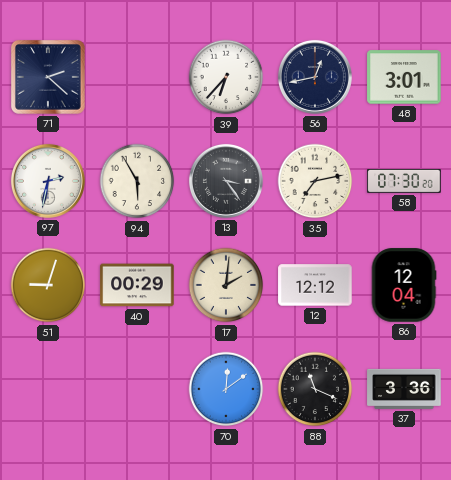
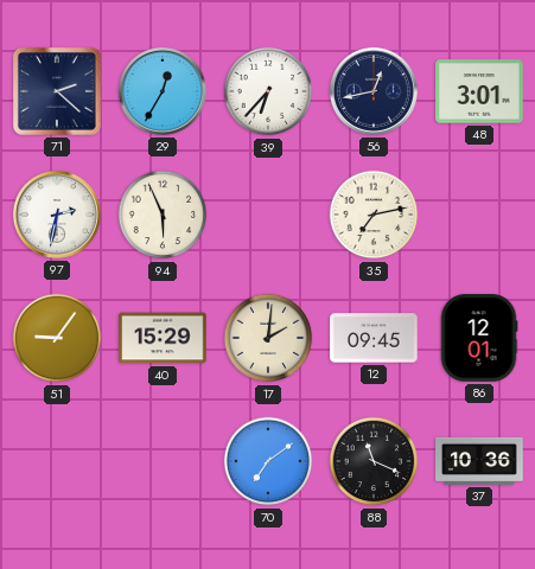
29: none -> 12:35
94: 5:55 -> 5:56
13: 3:24 -> none
58: 07:30 -> none
51: 9:03 -> 9:06
40: 00:29 -> 15:29
12: 12:12 -> 09:45
86: 12:04 -> 12:01
70: 12:09 -> 7:09
37: 3:36 -> 10:36
